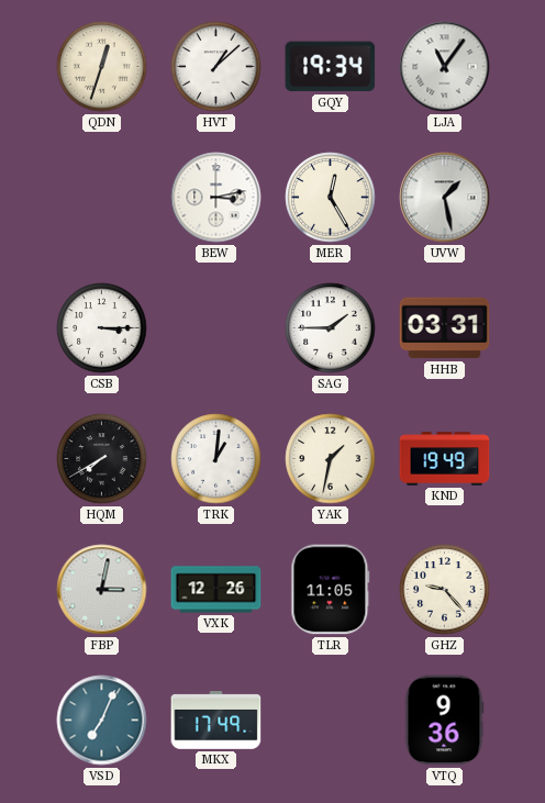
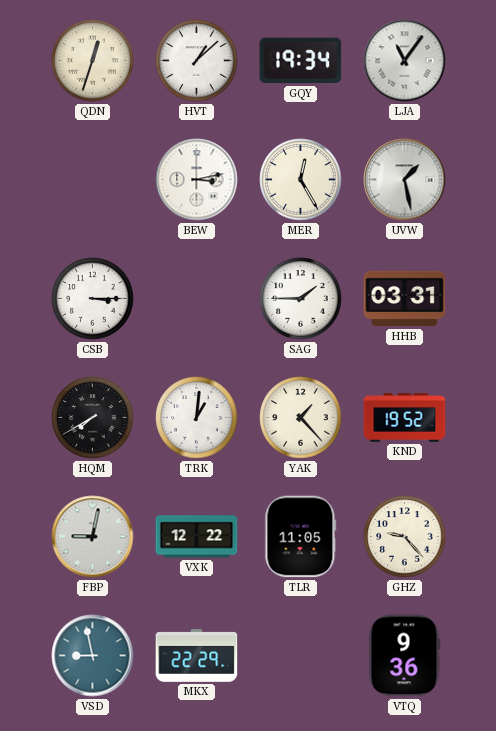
YAK: 1:32 -> 1:23
KND: 19:49 -> 19:52
FBP: 3:02 -> 9:02
VXK: 12:26 -> 12:22
VSD: 7:04 -> 8:58
MKX: 17:49 -> 22:29
